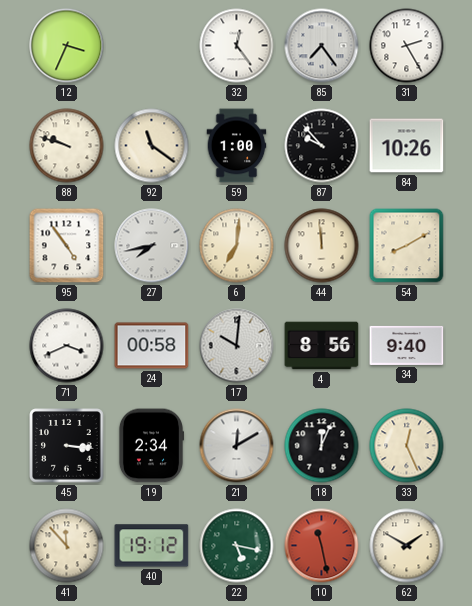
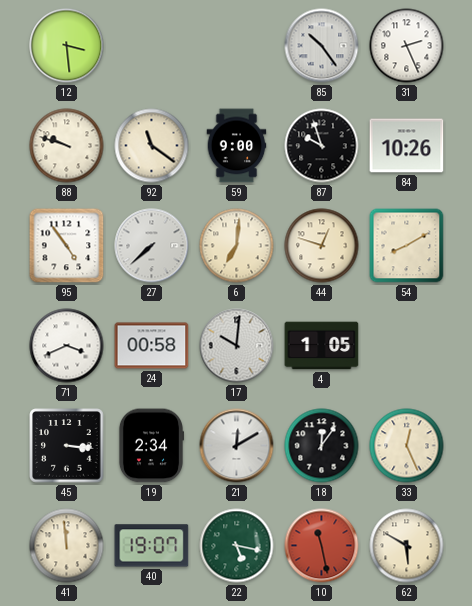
12: 3:34 -> 3:29
32: 12:24 -> none
85: 7:24 -> 10:24
31: 2:25 -> 2:26
59: 1:00 -> 9:00
87: 9:53 -> 9:57
27: 7:43 -> 7:38
44: 11:59 -> 12:48
4: 8:56 -> 1:05
34: 9:40 -> none
18: 12:04 -> 12:06
41: 11:53 -> 11:59
40: 19:12 -> 19:07
62: 1:50 -> 5:50
